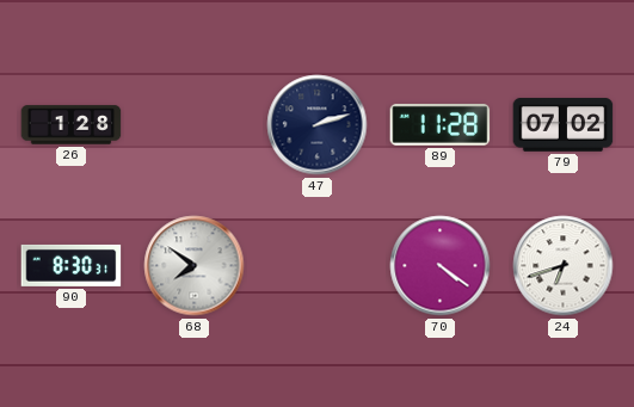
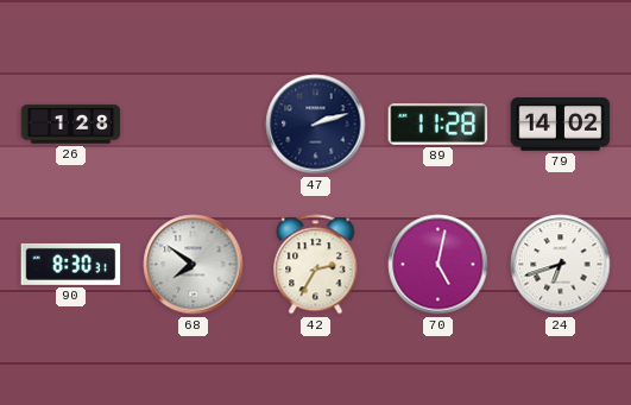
79: 07:02 -> 14:02
42: none -> 2:35
70: 4:21 -> 5:02
